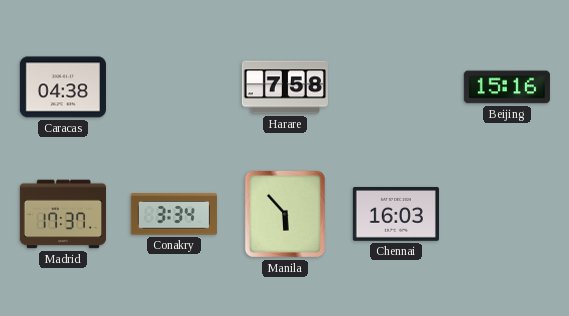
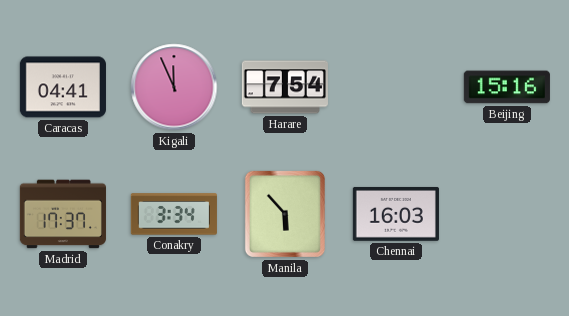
Caracas: 04:38 -> 04:41
Kigali: none -> 11:56
Harare: 7:58 -> 7:54
